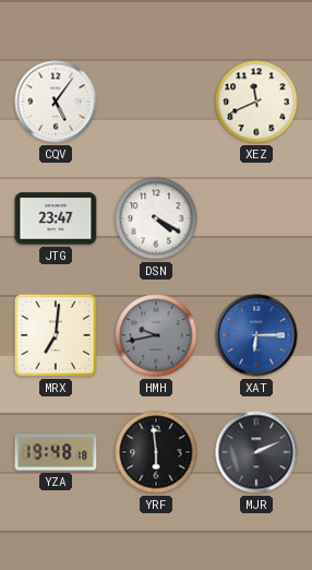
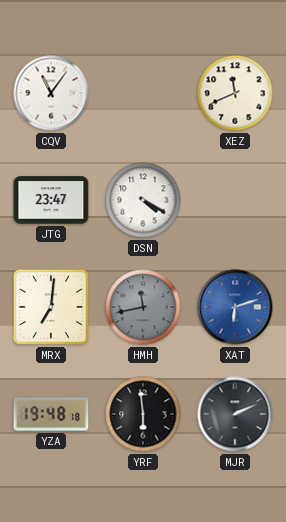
CQV: 5:06 -> 11:06
HMH: 9:43 -> 11:43
XAT: 6:15 -> 6:12
